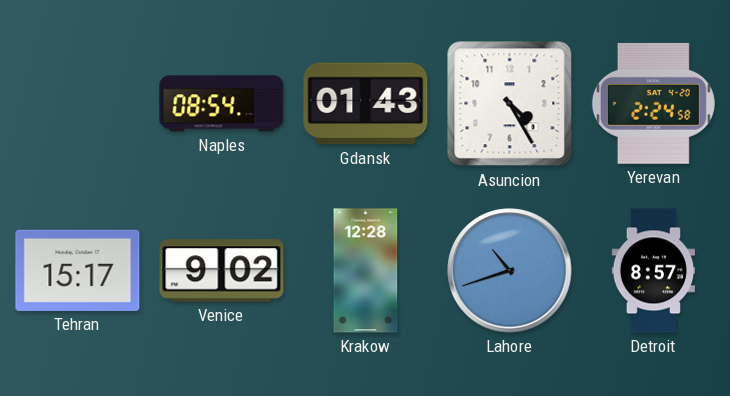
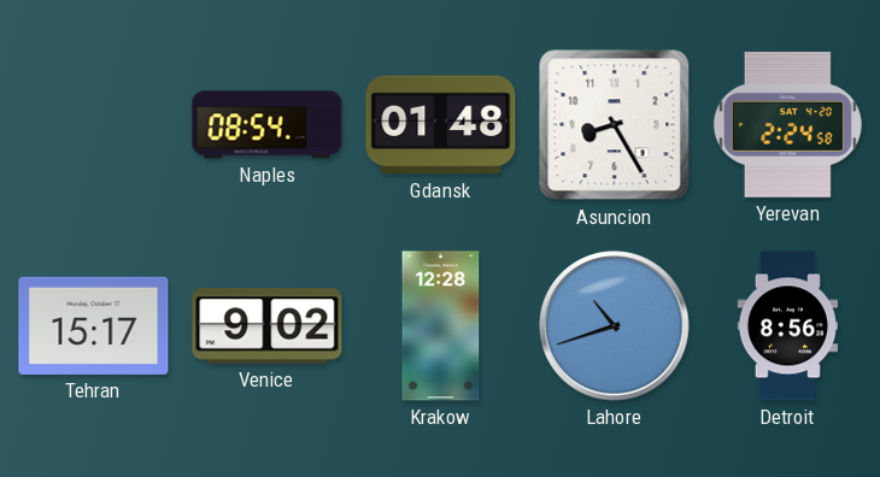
Gdansk: 01:43 -> 01:48
Asuncion: 4:25 -> 8:25
Detroit: 8:57 -> 8:56
